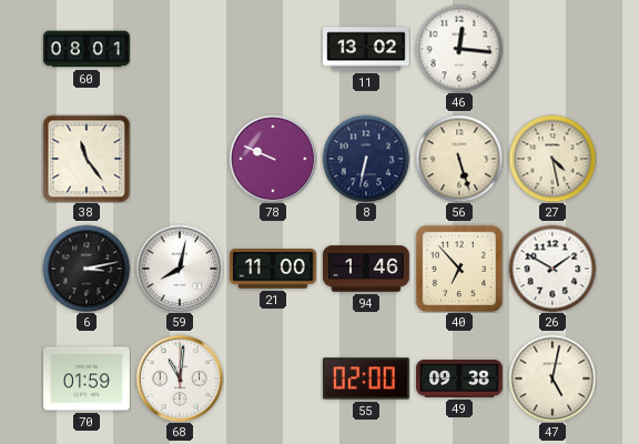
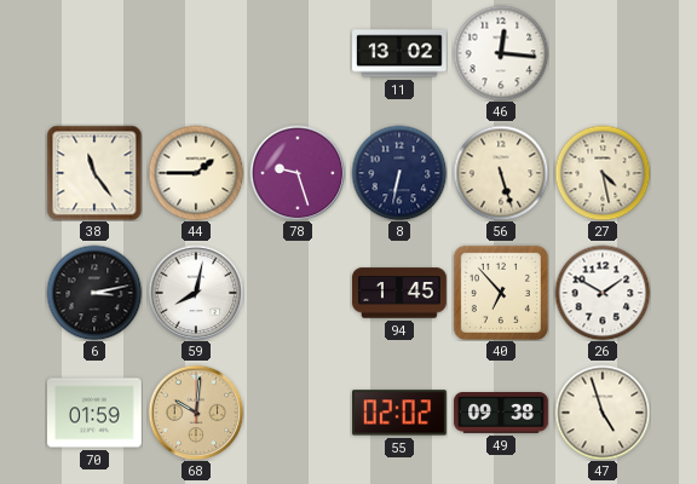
60: 08:01 -> none
44: none -> 1:45
78: 9:49 -> 9:27
21: 11:00 -> none
94: 1:46 -> 1:45
68: 11:01 -> 10:01
68 dial: white -> champagne
55: 02:00 -> 02:02
47: 5:02 -> 4:57
